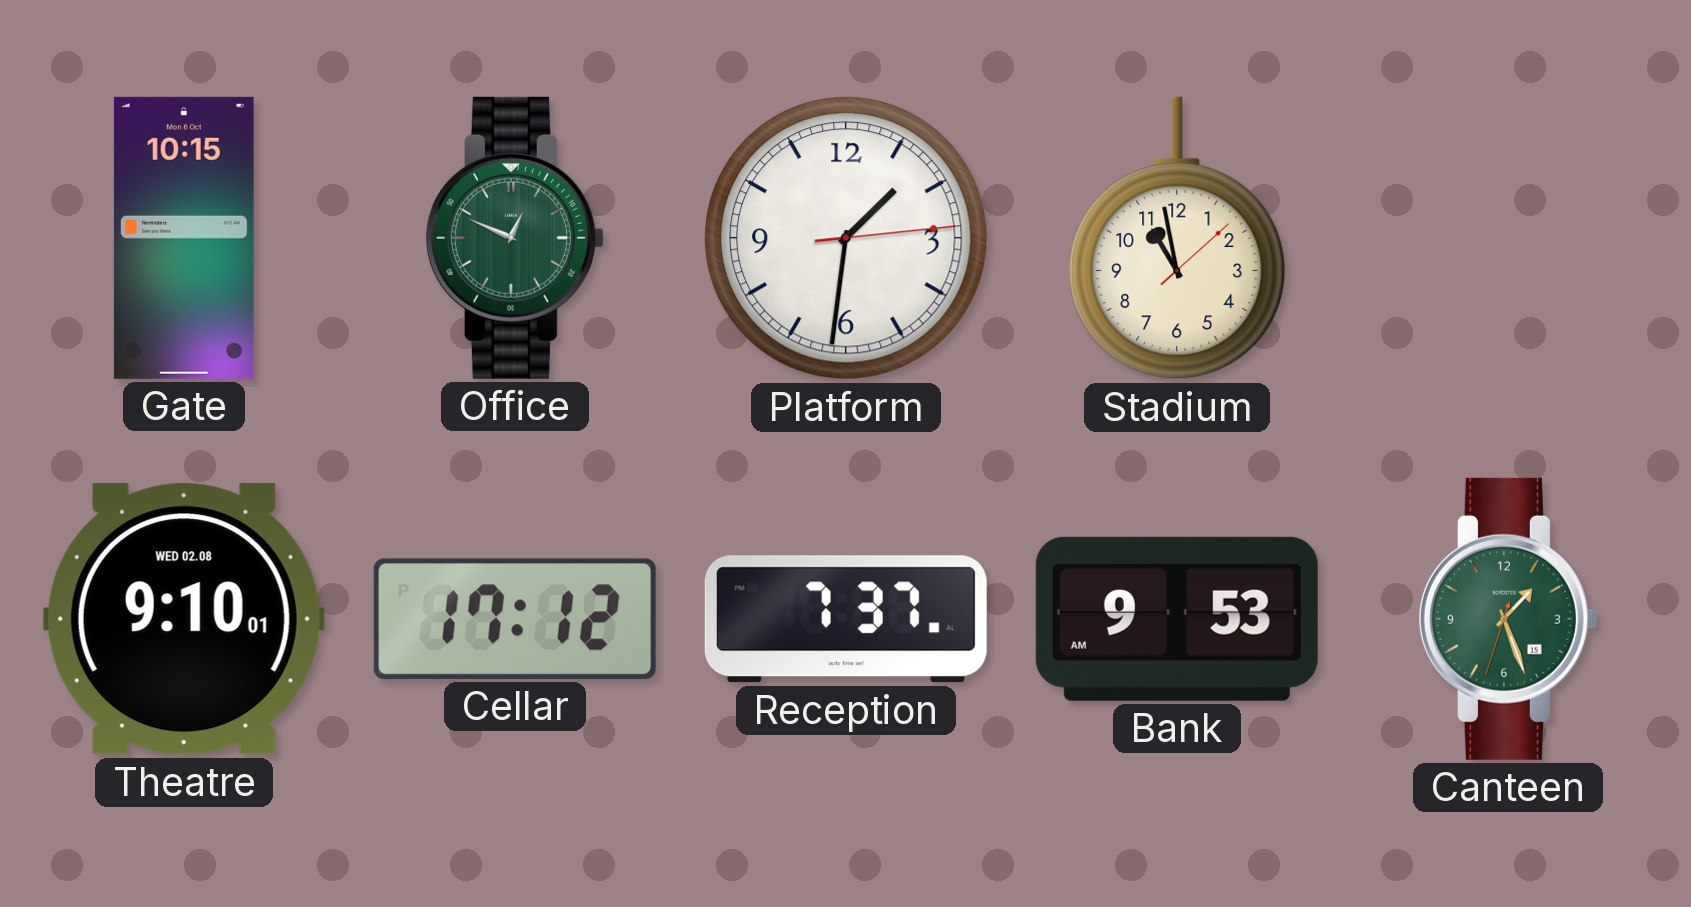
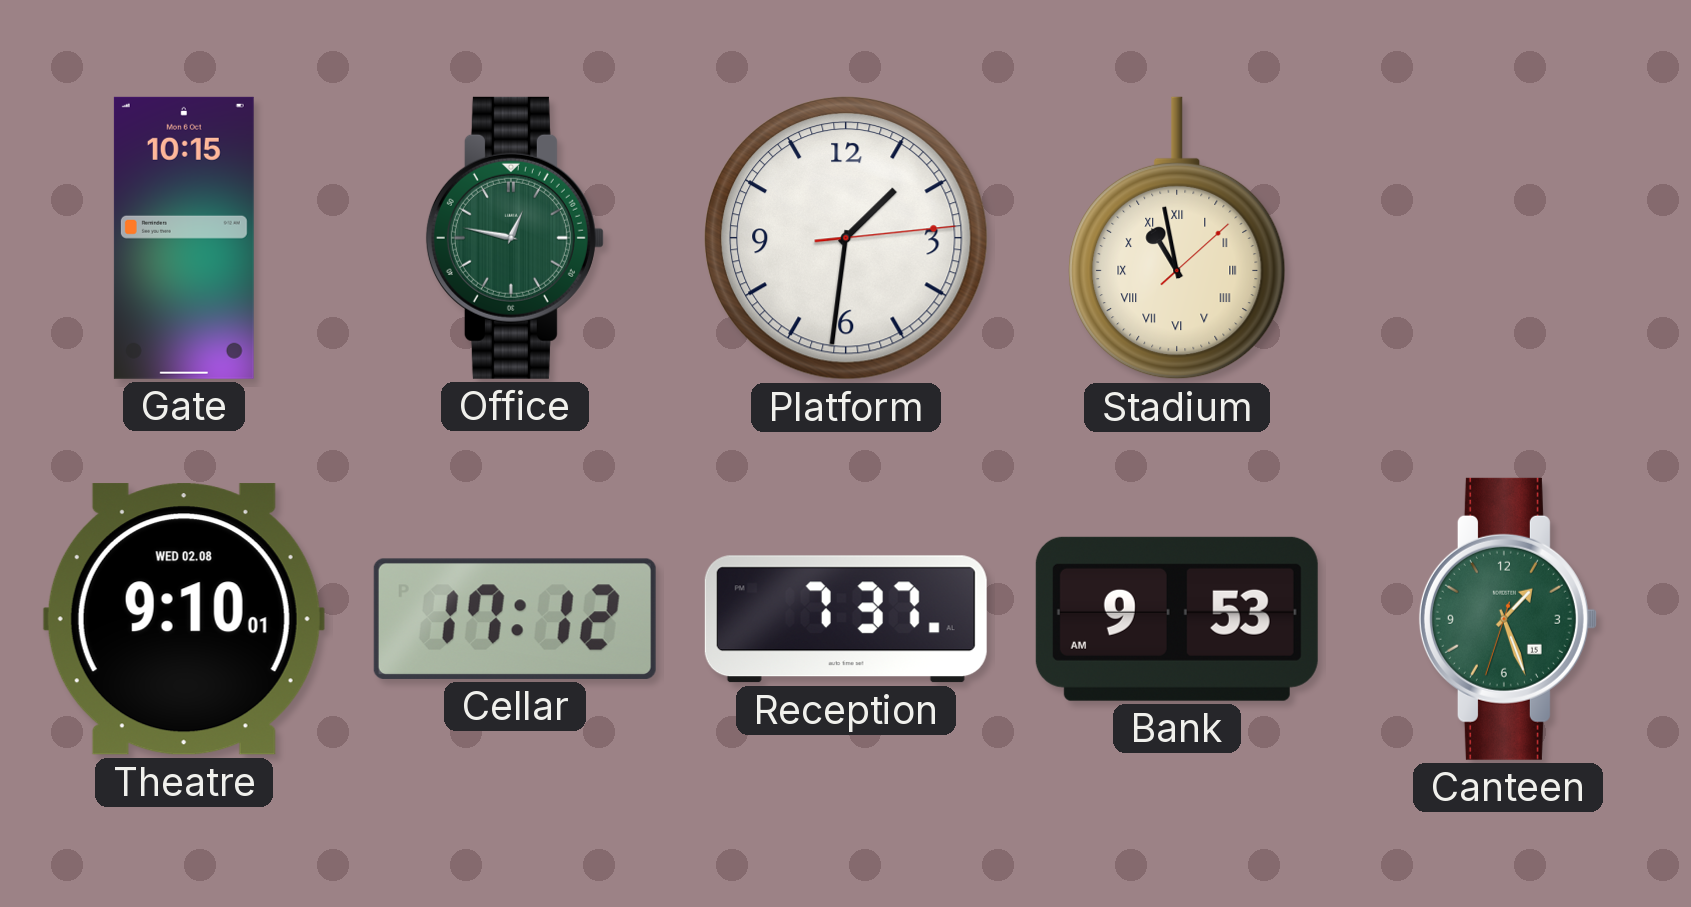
Office: 12:49 -> 12:47
Stadium numerals: Arabic -> Roman
